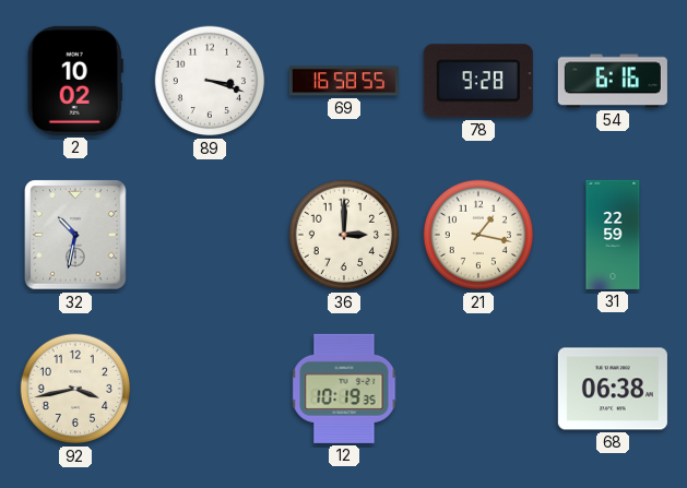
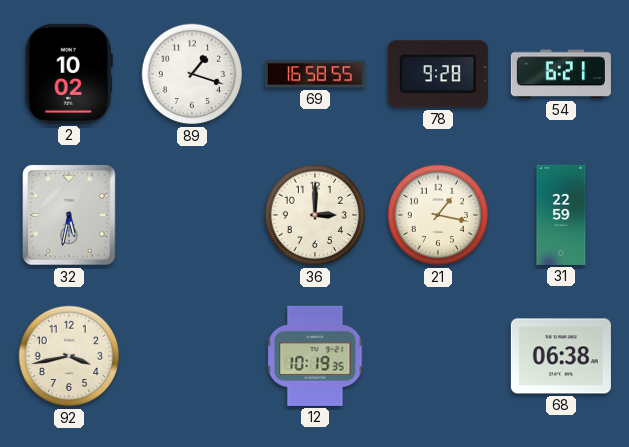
89: 3:18 -> 1:18
54: 6:16 -> 6:21
32: 10:32 -> 5:32
